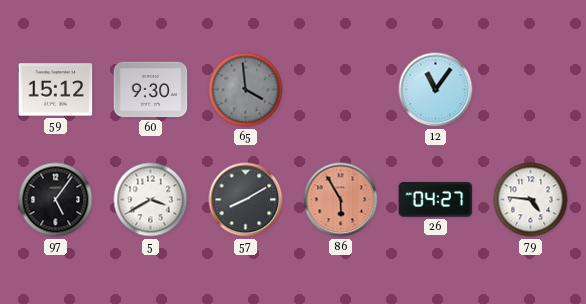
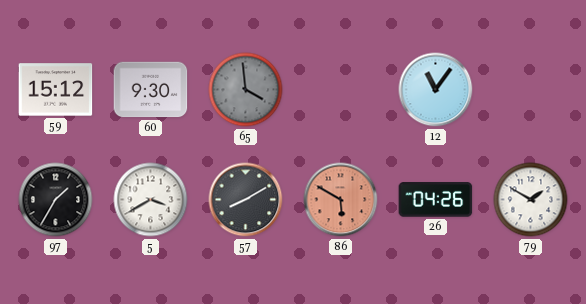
97: 5:06 -> 1:35
86: 5:55 -> 5:50
26: 04:27 -> 04:26
79: 4:46 -> 1:50
